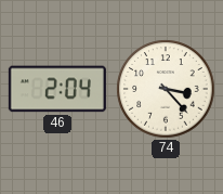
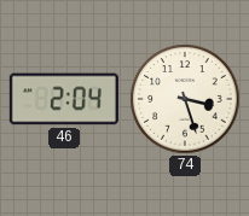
74: 3:23 -> 3:27
